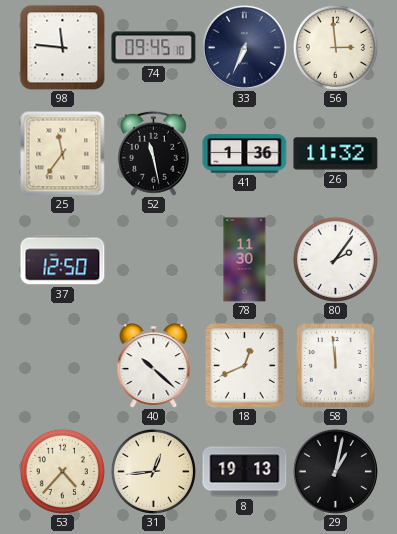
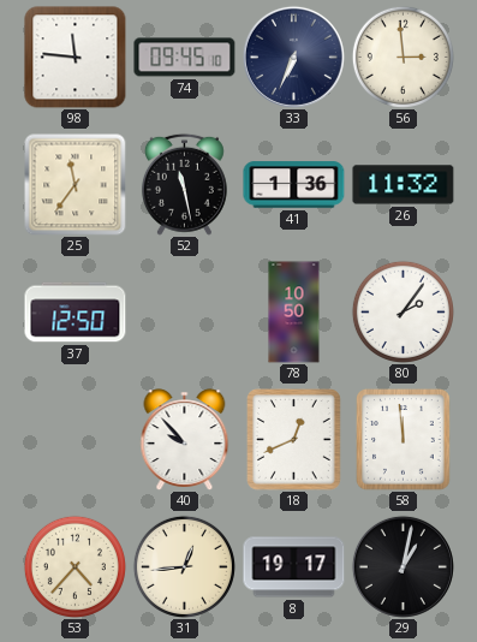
78: 11:30 -> 10:50
40: 10:22 -> 9:53
8: 19:13 -> 19:17
